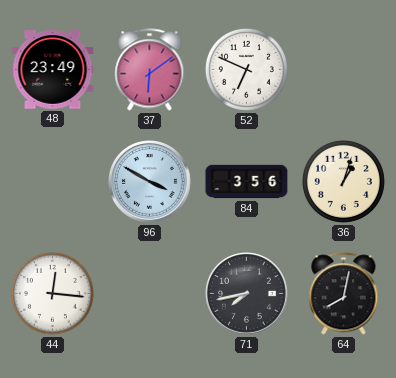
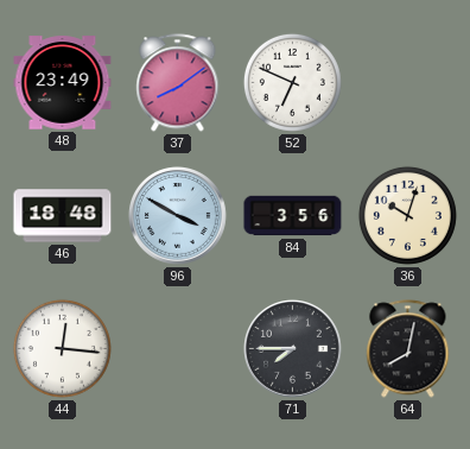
37: 6:09 -> 8:09
46: none -> 18:48
36: 1:03 -> 10:03
71: 7:43 -> 7:45
